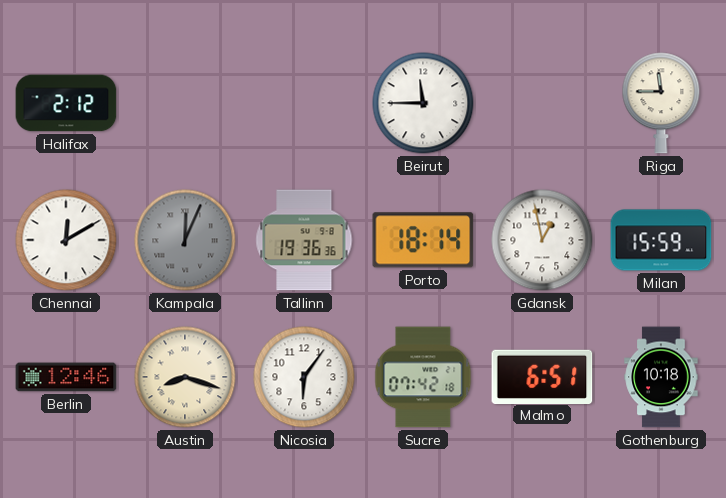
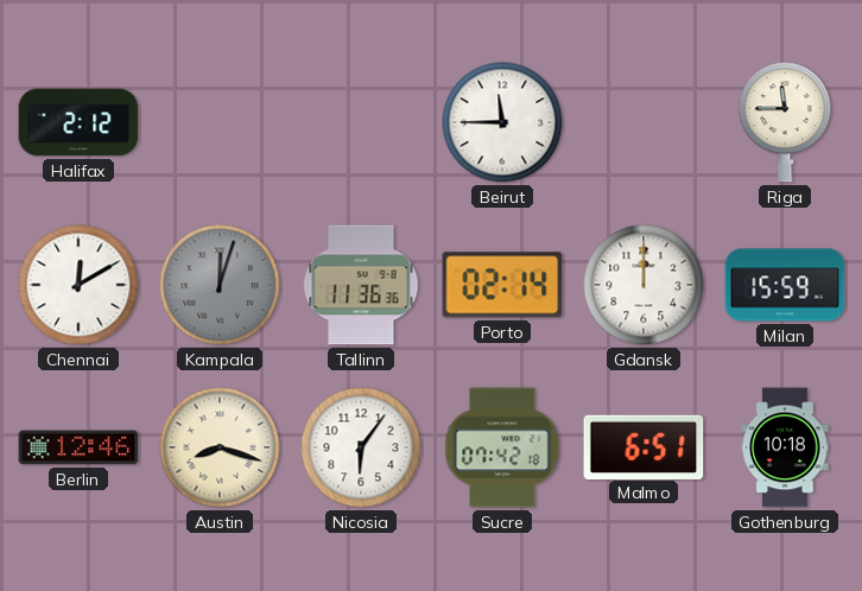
Kampala: 12:04 -> 12:03
Tallinn: 19:36 -> 11:36
Porto: 18:14 -> 02:14
Gdansk: 12:58 -> 12:00
